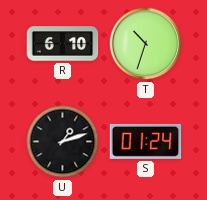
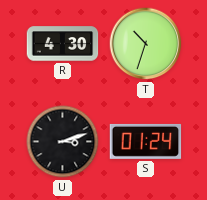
R: 6:10 -> 4:30
U: 1:12 -> 3:12
